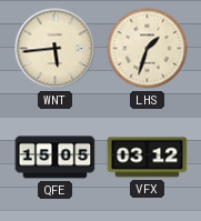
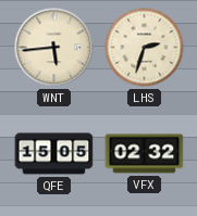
LHS: 1:33 -> 2:33
VFX: 03:12 -> 02:32
